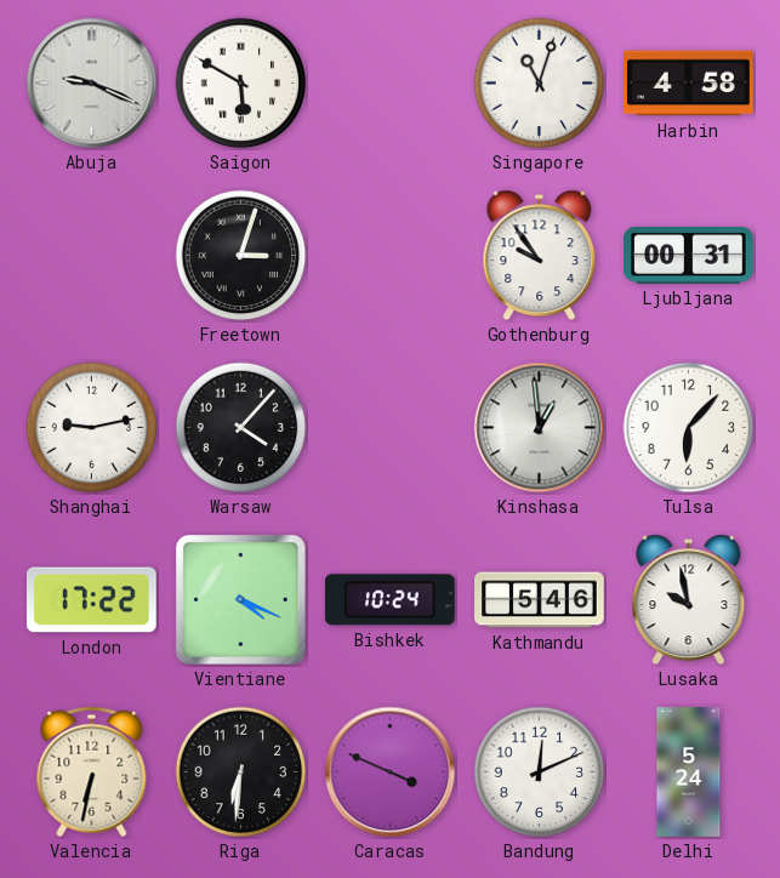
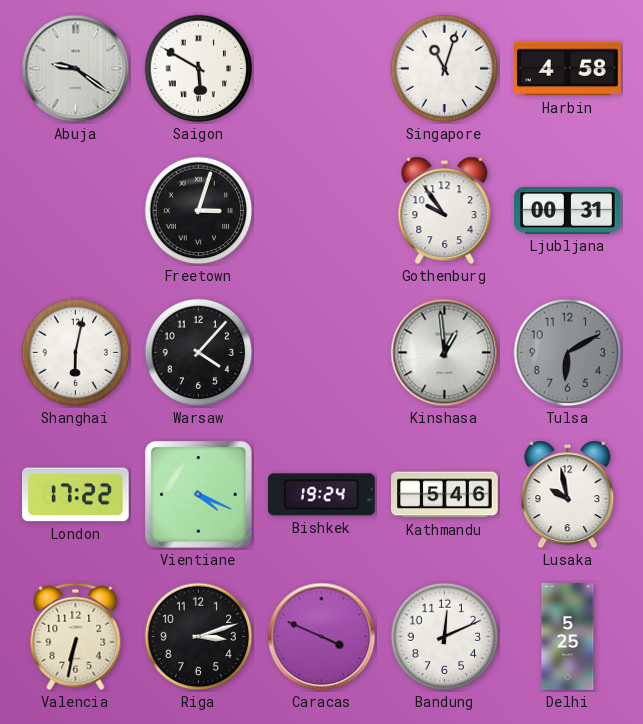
Abuja: 9:19 -> 9:21
Shanghai: 9:13 -> 6:02
Tulsa: 6:07 -> 6:10
Tulsa dial: white -> grey
Bishkek: 10:24 -> 19:24
Riga: 6:31 -> 3:12
Delhi: 5:24 -> 5:25
